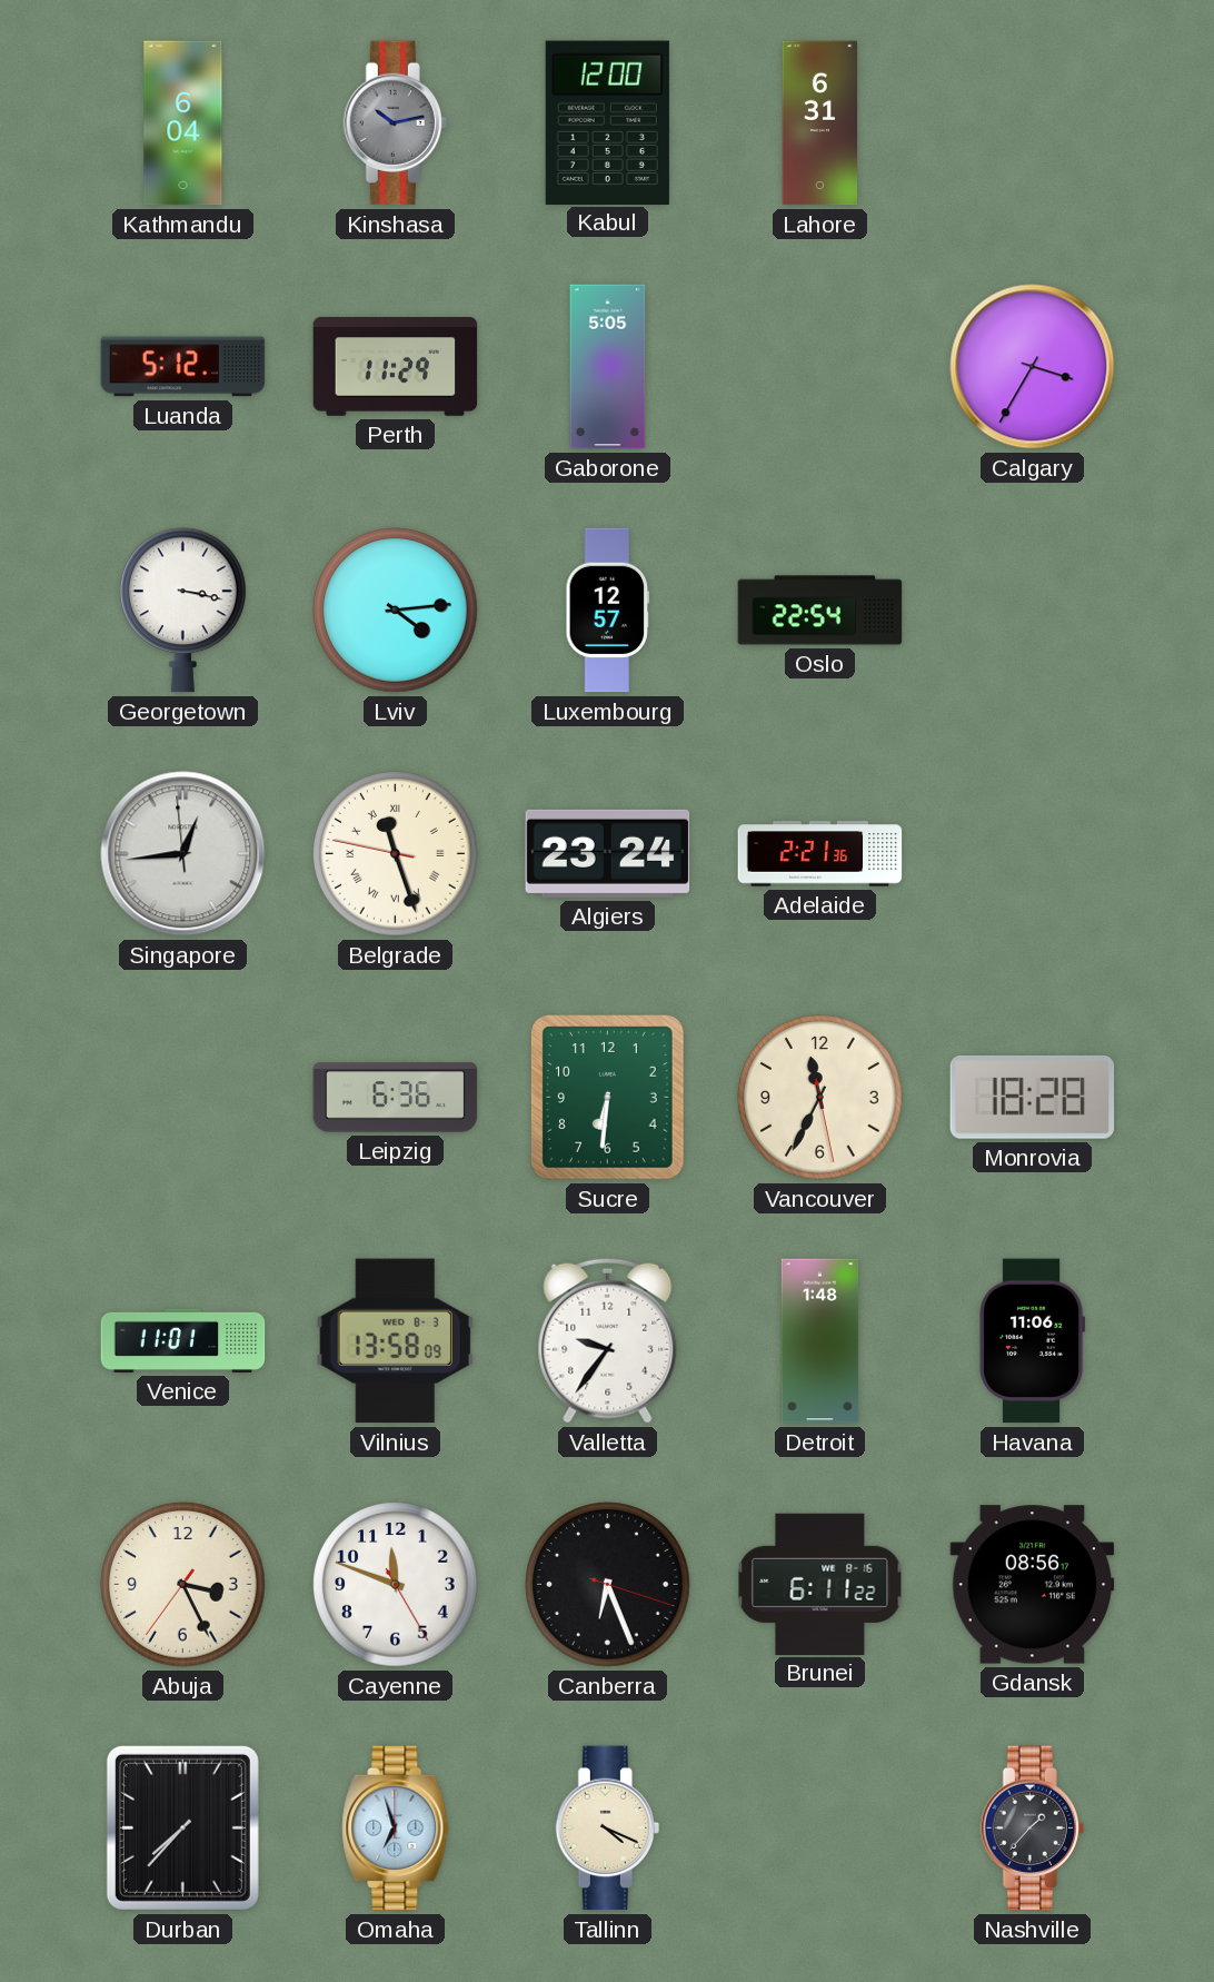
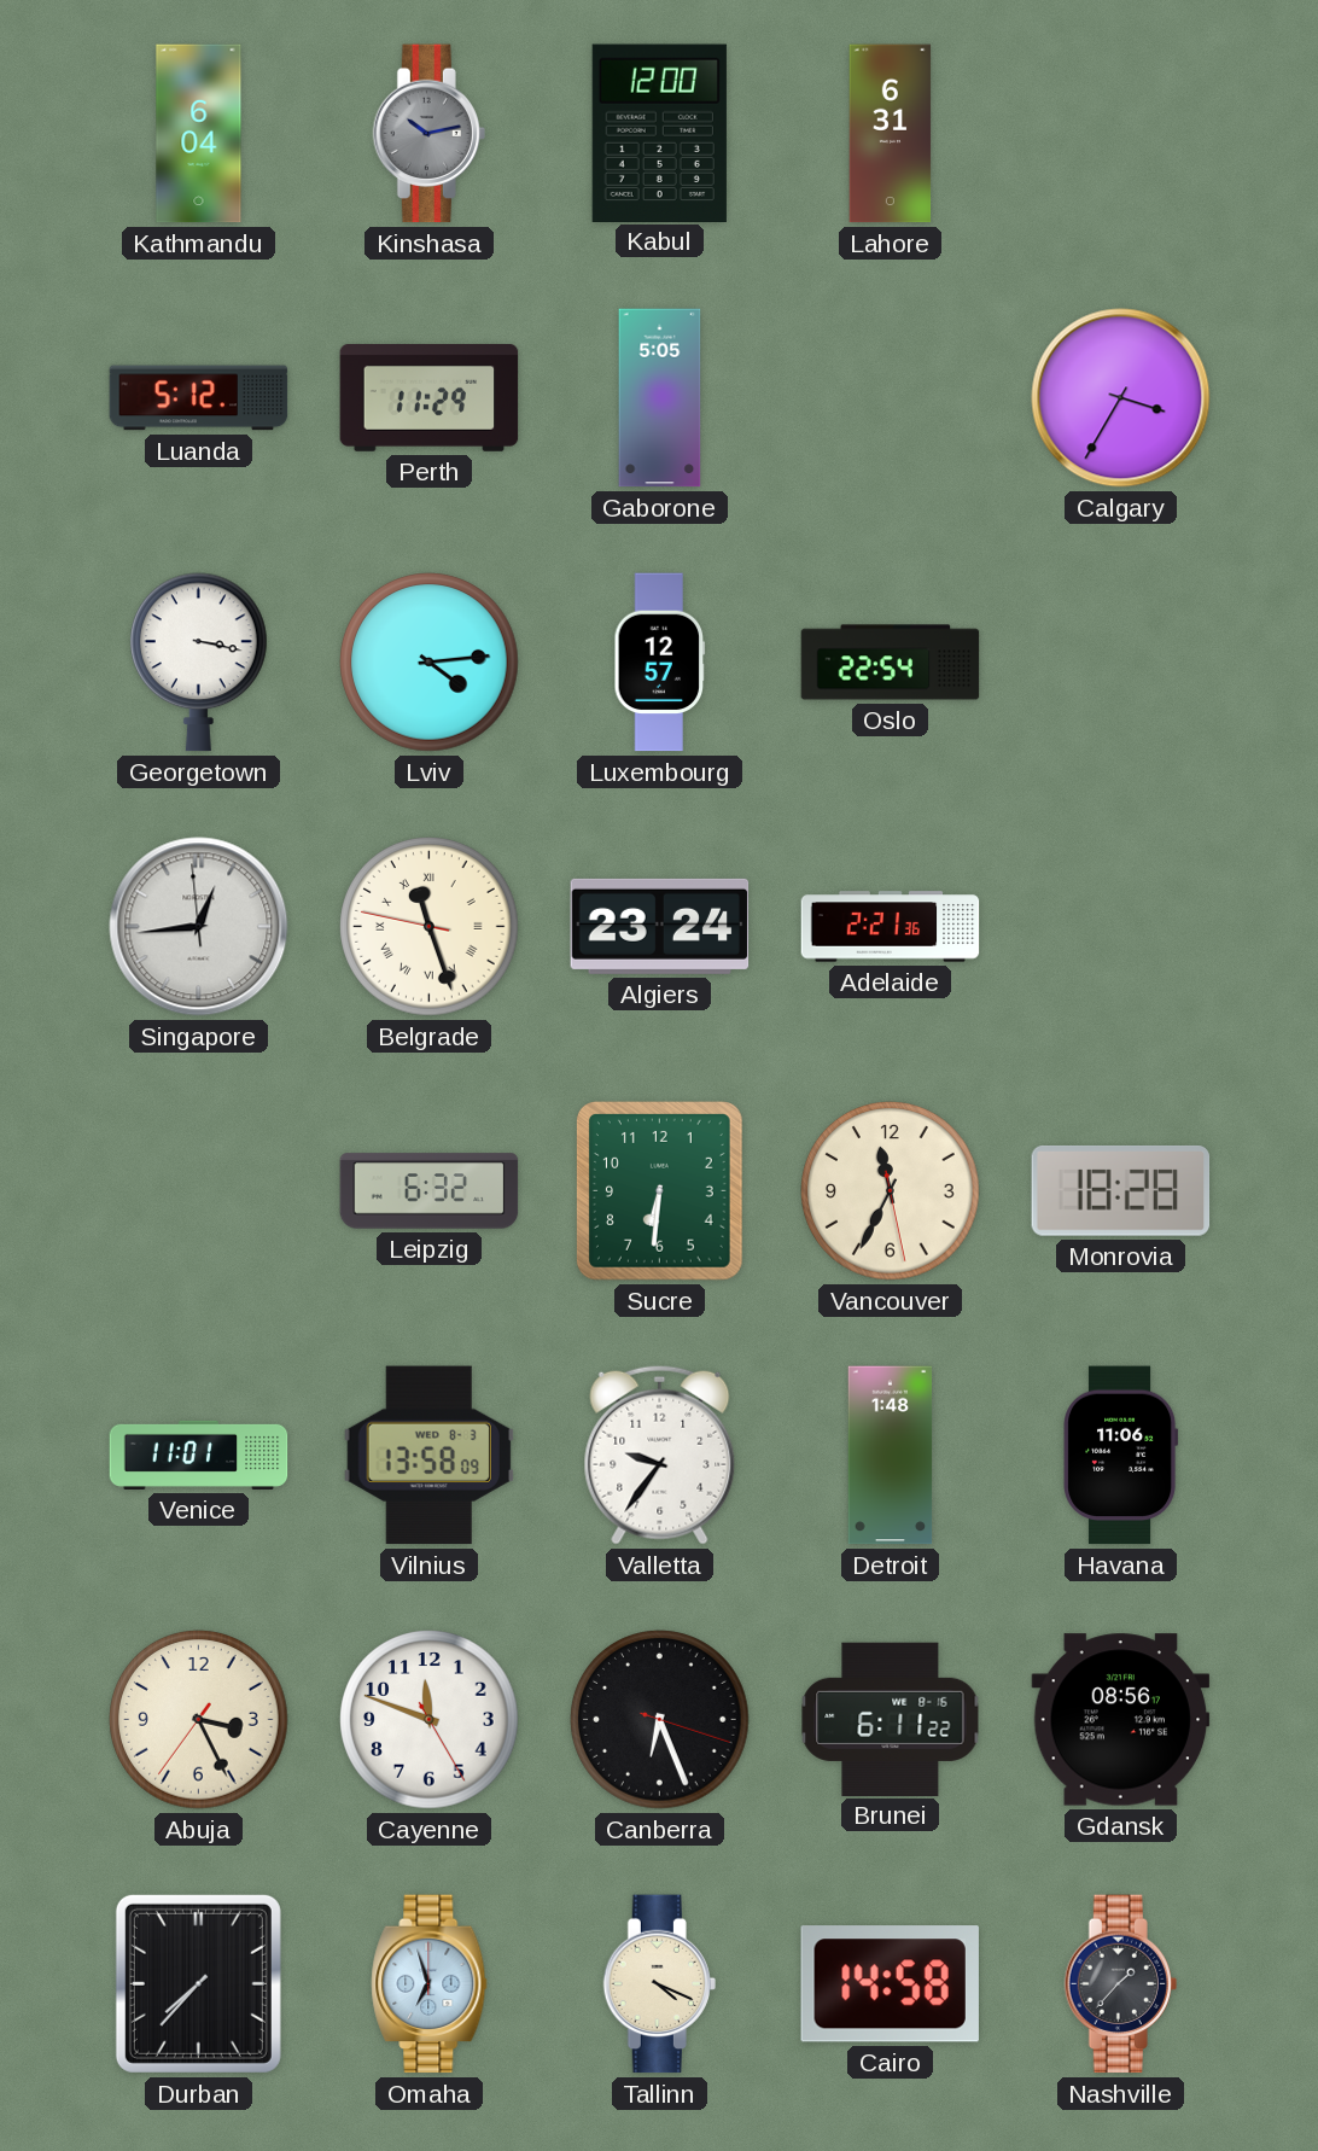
Leipzig: 6:36 -> 6:32
Cairo: none -> 14:58
